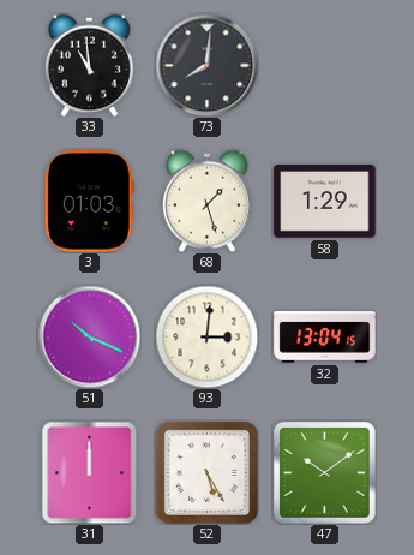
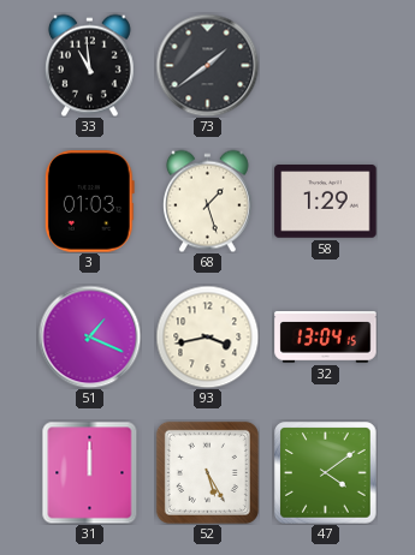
73: 8:01 -> 1:39
51: 10:19 -> 1:19
93: 3:01 -> 3:43
47: 10:09 -> 4:09
